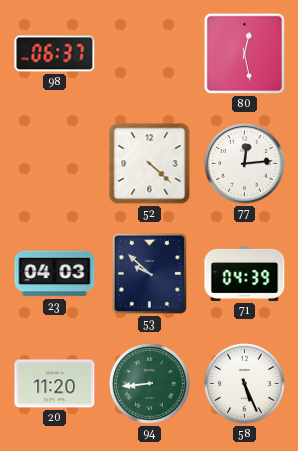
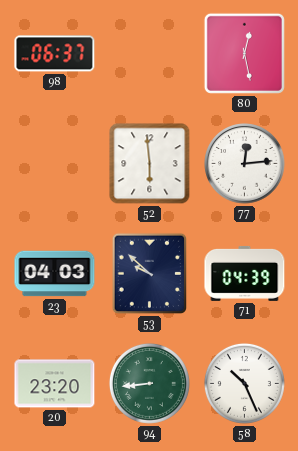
52: 4:22 -> 5:59
20: 11:20 -> 23:20
58: 5:26 -> 10:26
